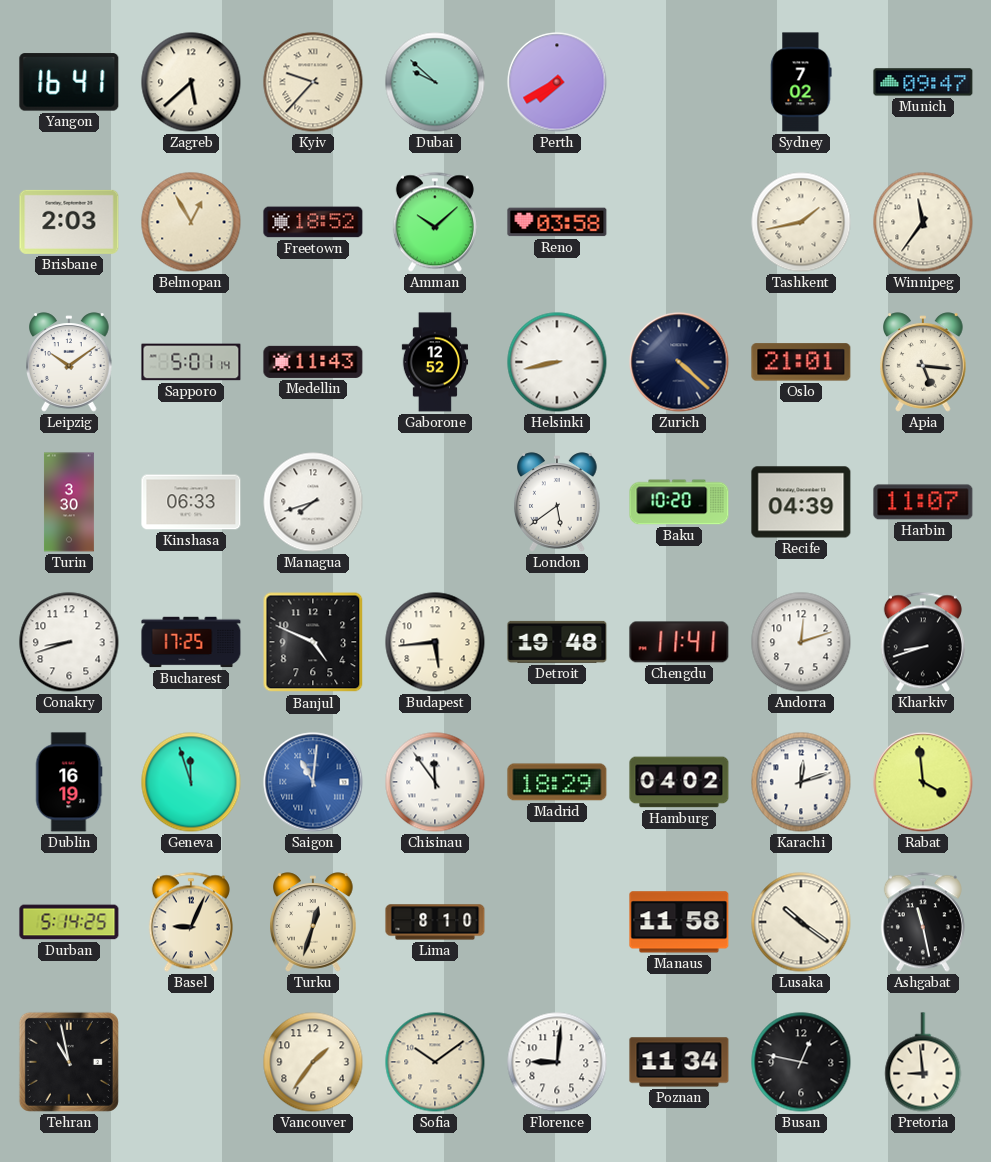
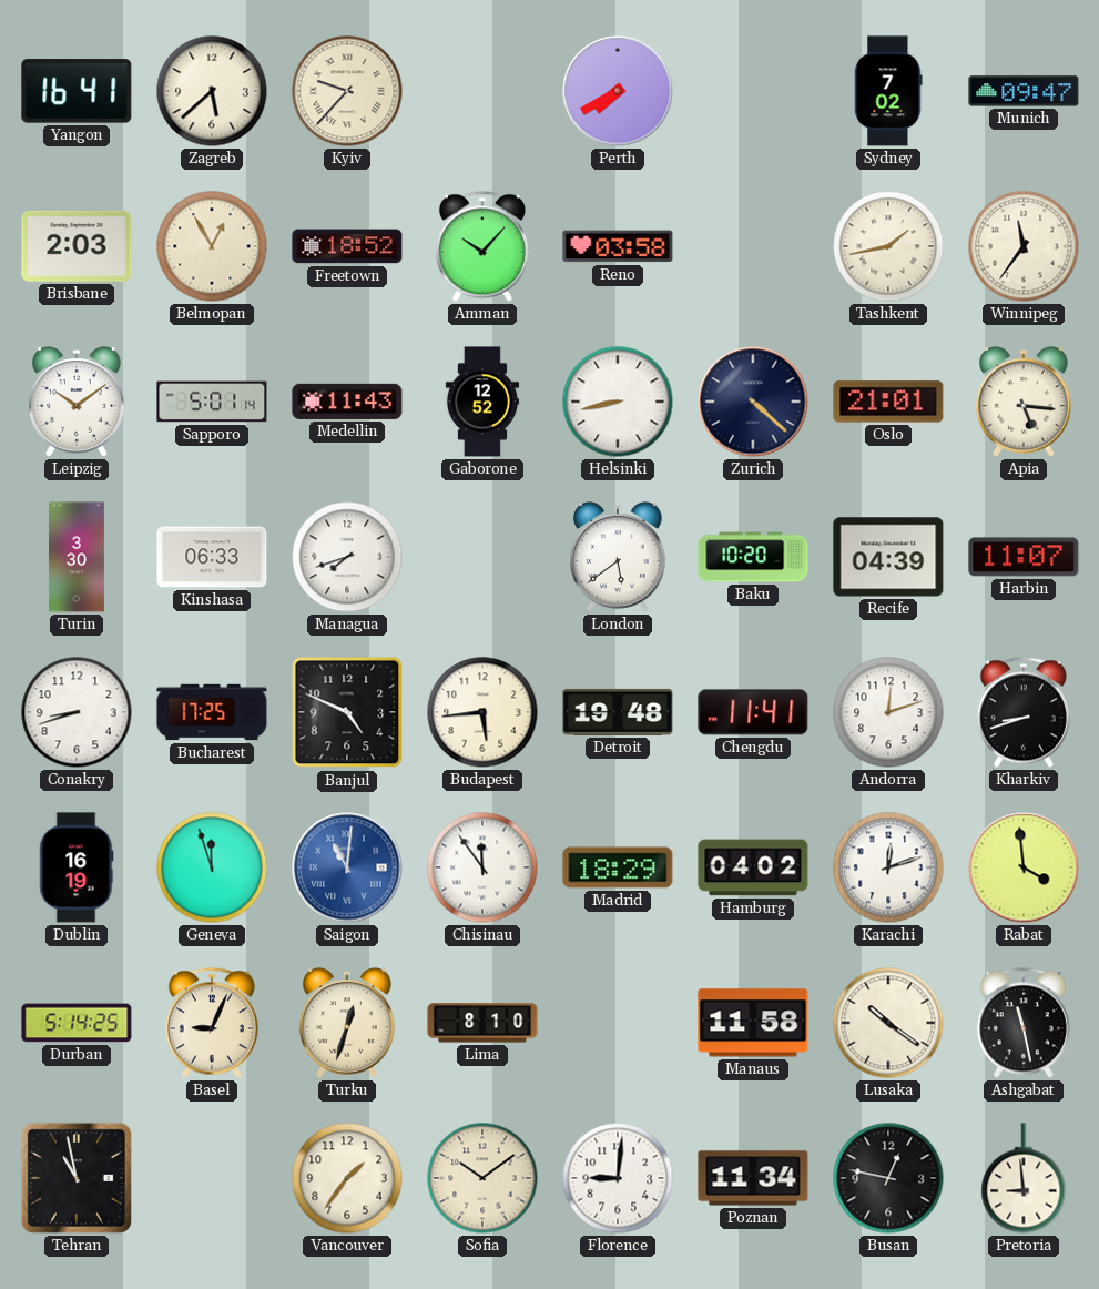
Dubai: 9:52 -> none
Amman: 10:08 -> 10:07
